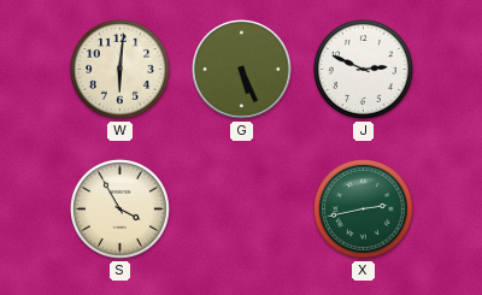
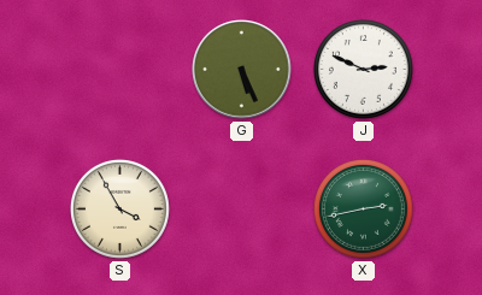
W: 6:01 -> none
